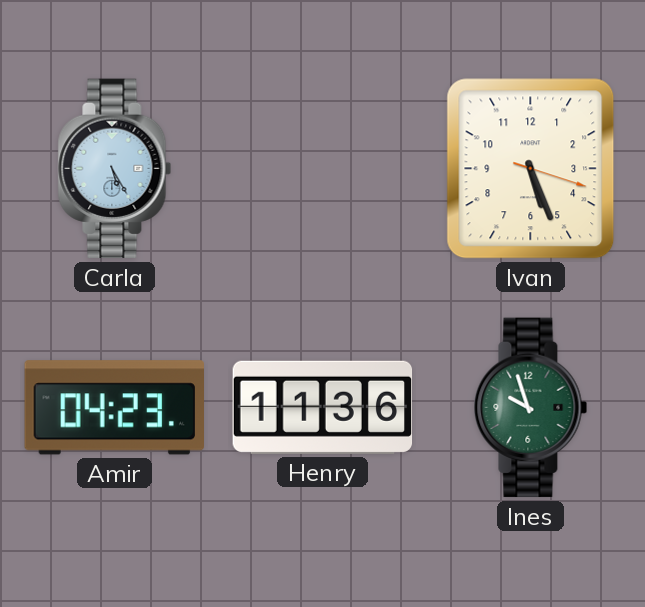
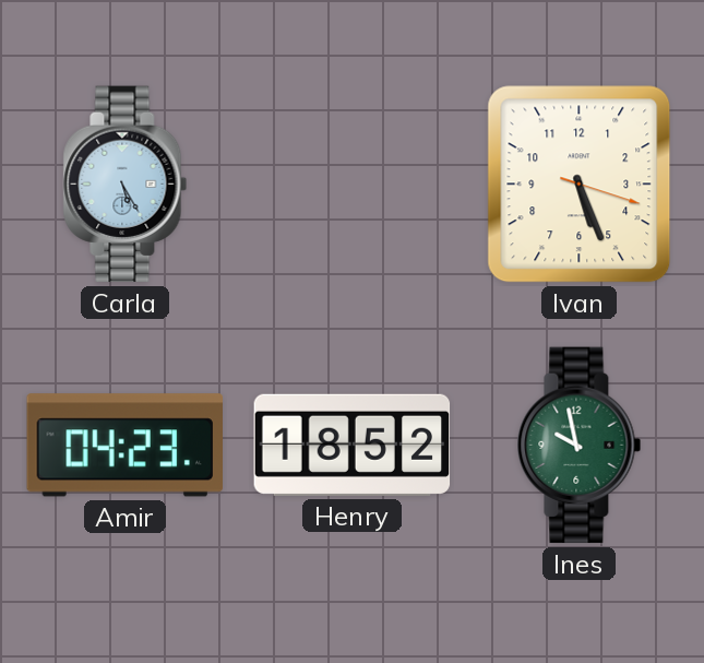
Henry: 11:36 -> 18:52
Ines: 9:57 -> 9:58
